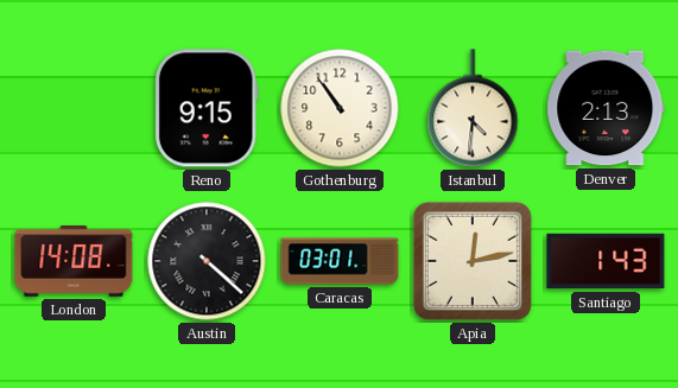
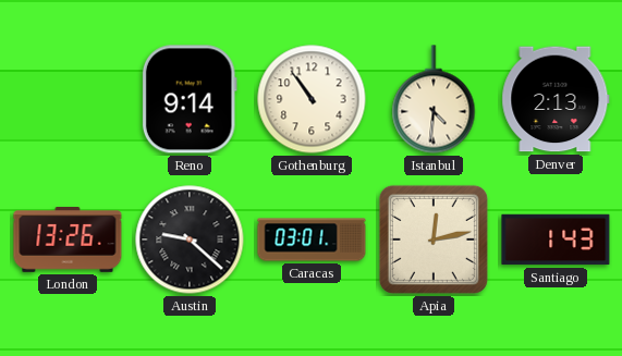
Reno: 9:15 -> 9:14
London: 14:08 -> 13:26
Austin: 4:22 -> 9:22
